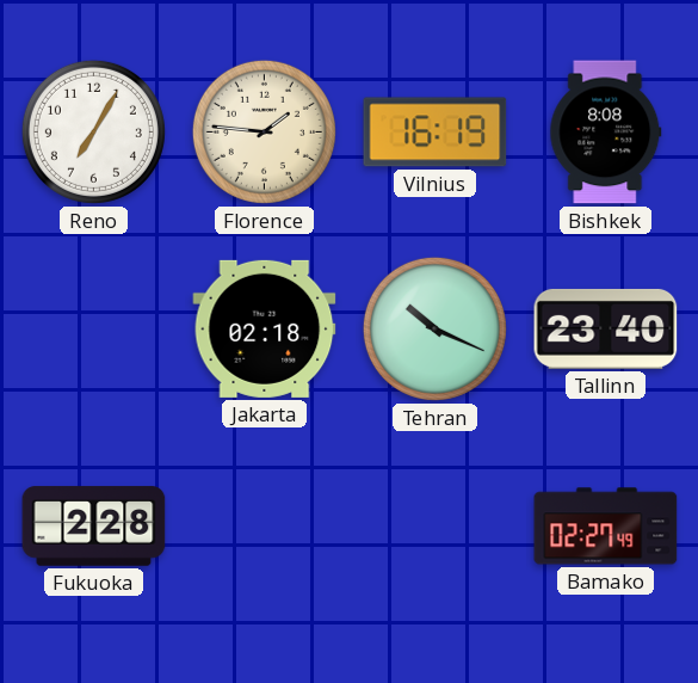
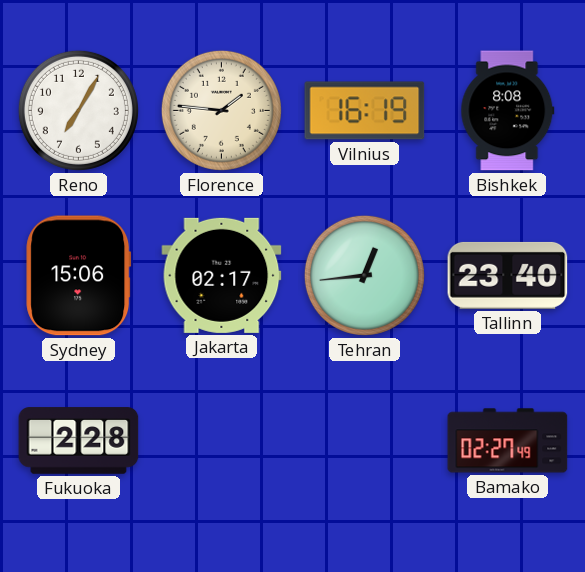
Sydney: none -> 15:06
Jakarta: 02:18 -> 02:17
Tehran: 10:19 -> 12:44
